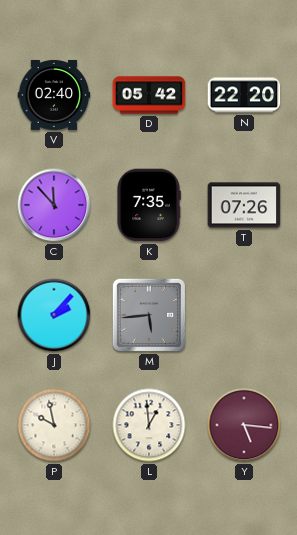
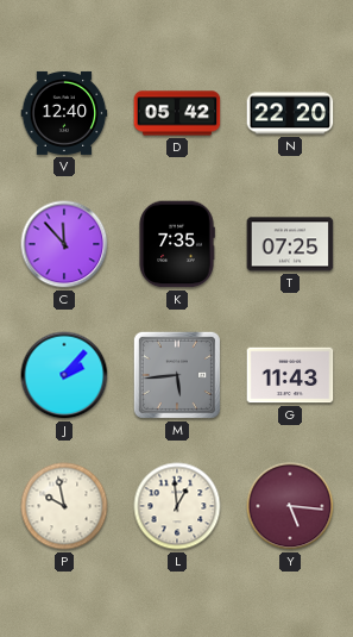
V: 02:40 -> 12:40
T: 07:26 -> 07:25
G: none -> 11:43
